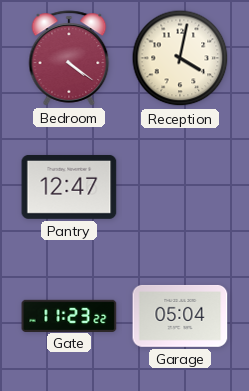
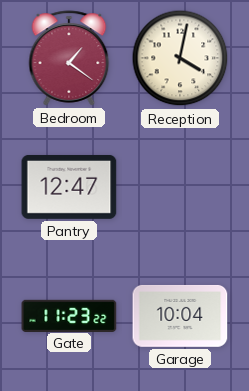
Bedroom: 4:21 -> 1:21
Garage: 05:04 -> 10:04
